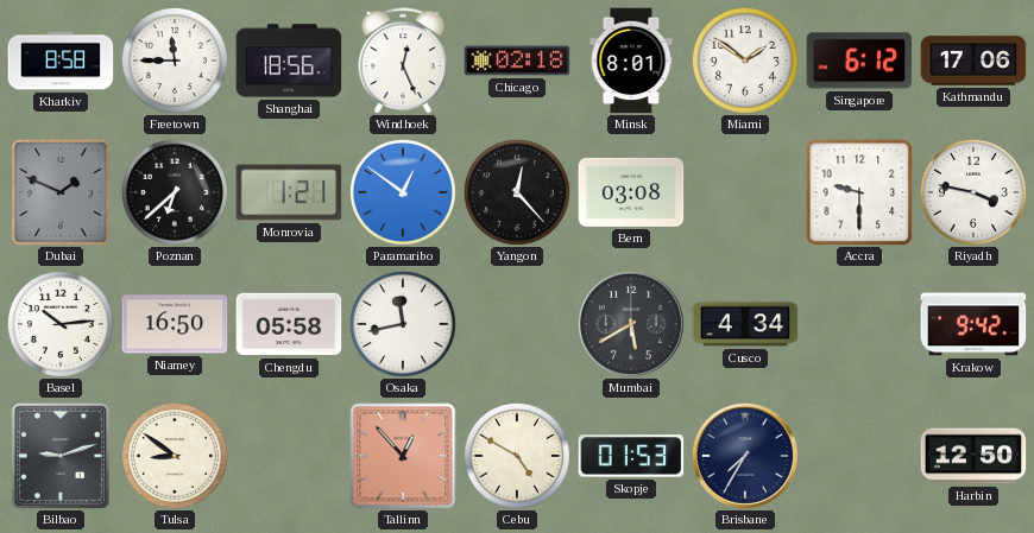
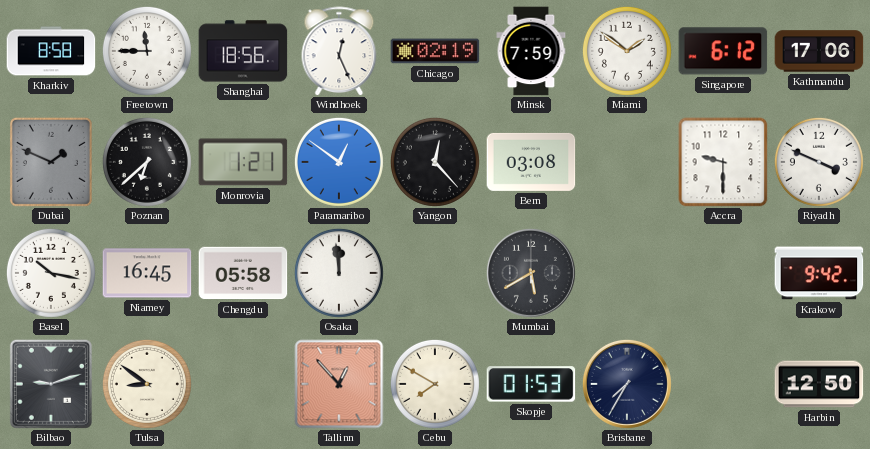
Chicago: 02:18 -> 02:19
Minsk: 8:01 -> 7:59
Riyadh: 3:47 -> 3:49
Basel: 10:14 -> 10:17
Niamey: 16:50 -> 16:45
Osaka: 11:43 -> 11:59
Cusco: 4:34 -> none
Cebu: 4:50 -> 7:50
